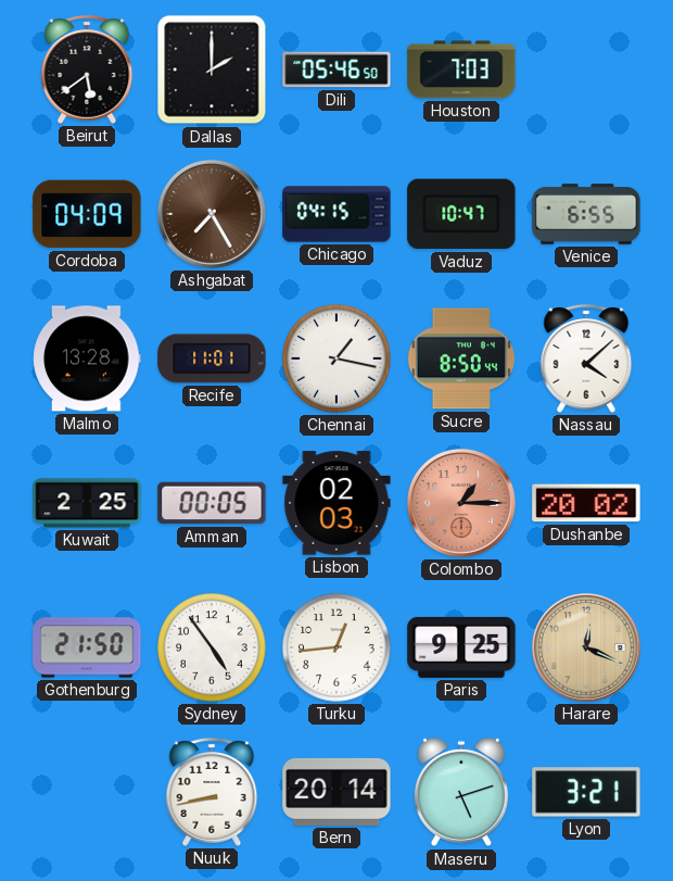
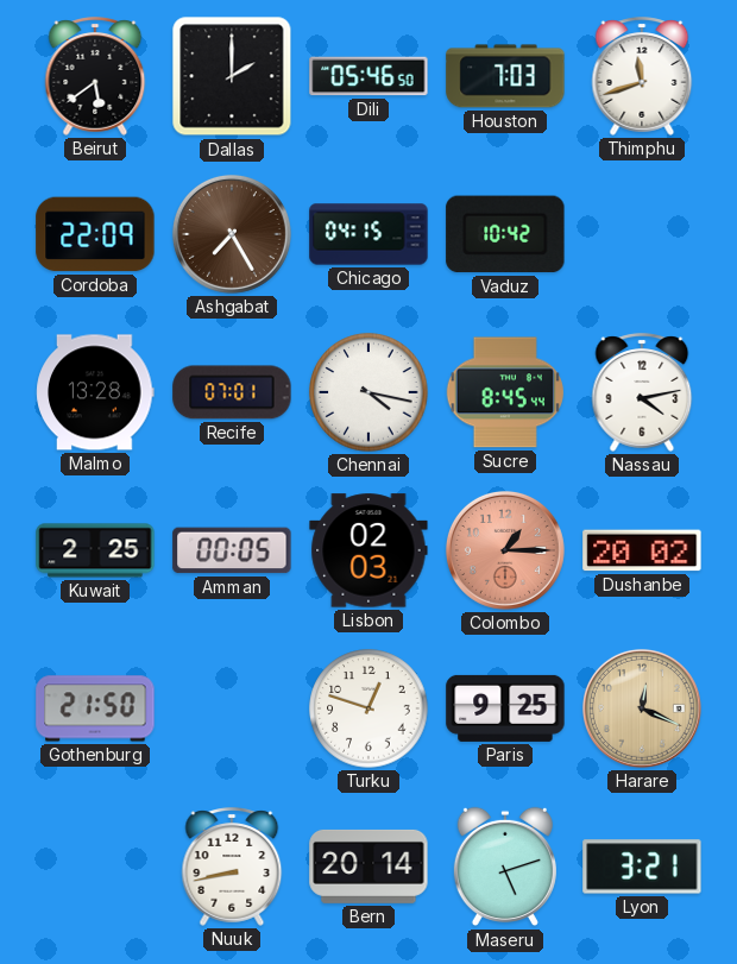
Thimphu: none -> 11:42
Cordoba: 04:09 -> 22:09
Vaduz: 10:47 -> 10:42
Venice: 6:55 -> none
Recife: 11:01 -> 07:01
Chennai: 1:17 -> 4:17
Sucre: 8:50 -> 8:45
Nassau: 4:08 -> 4:13
Sydney: 4:54 -> none
Turku: 12:44 -> 12:48
